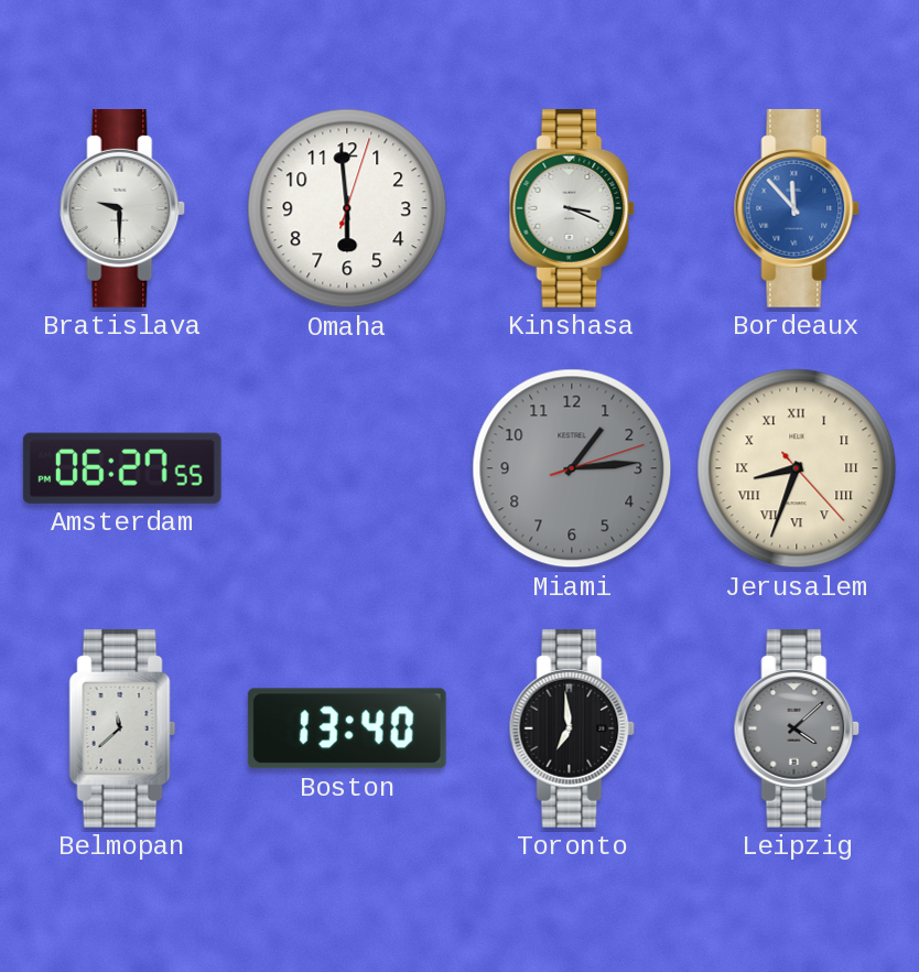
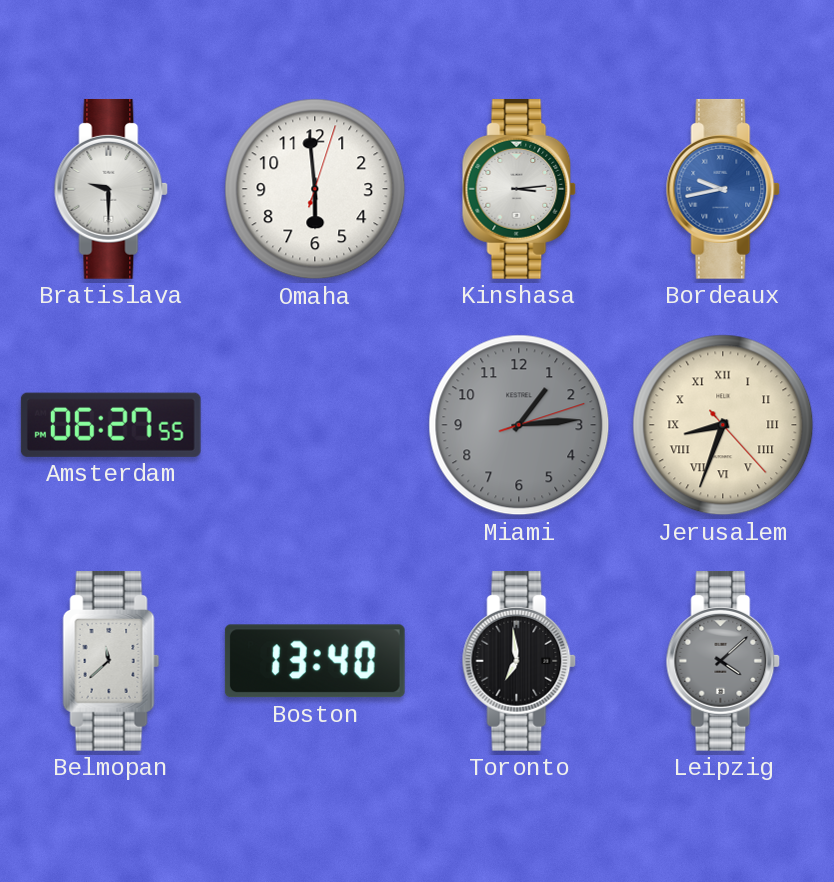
Kinshasa: 3:19 -> 3:14
Bordeaux: 11:53 -> 9:43
